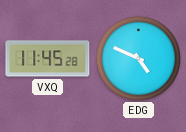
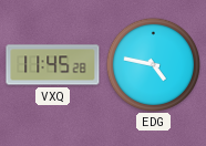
EDG: 4:49 -> 4:47
